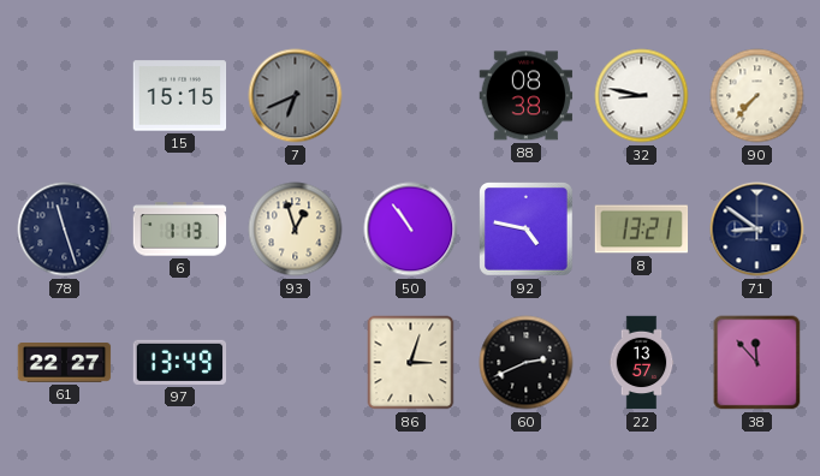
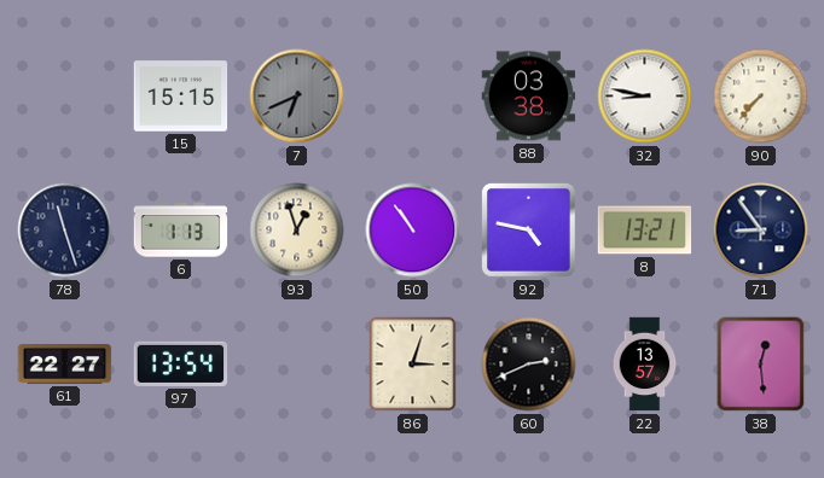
88: 08:38 -> 03:38
71: 8:51 -> 8:54
97: 13:49 -> 13:54
38: 11:53 -> 12:29
